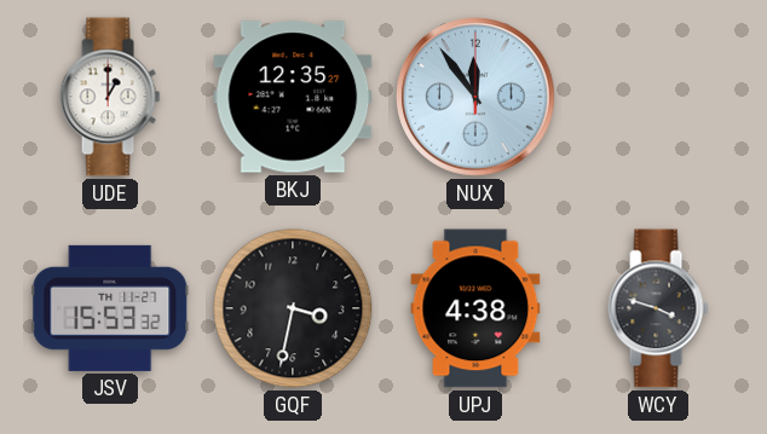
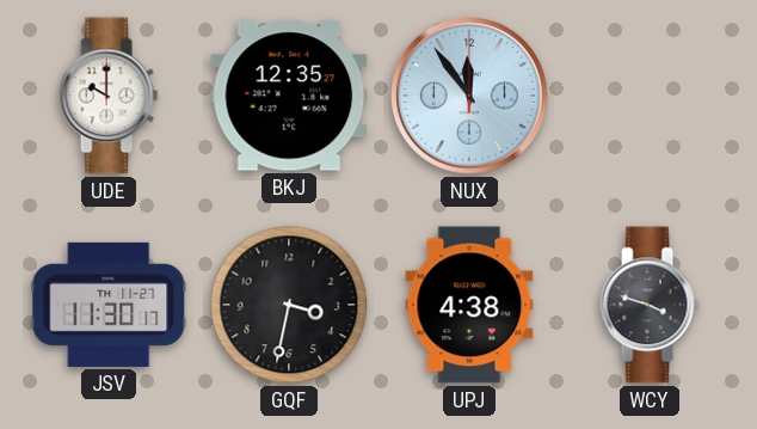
UDE: 1:00 -> 10:00
JSV: 15:53 -> 11:30
